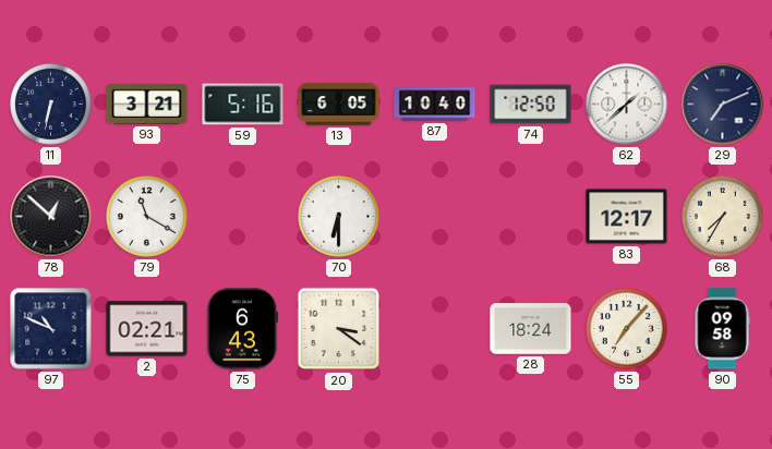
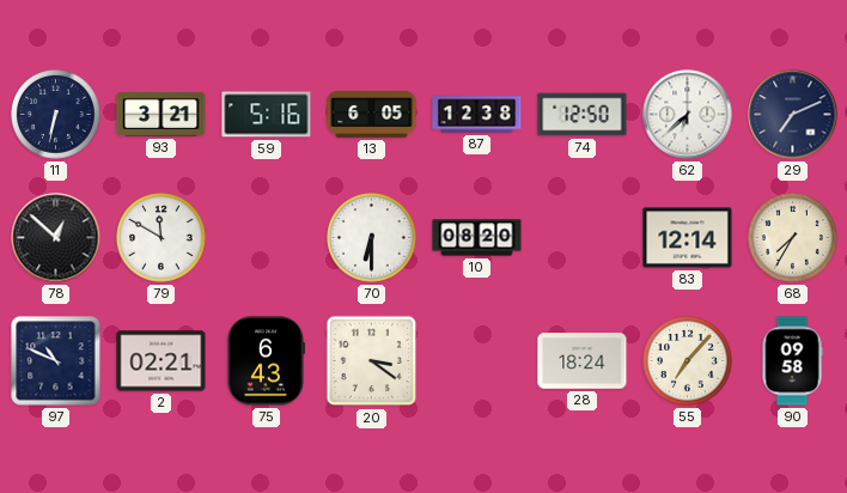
87: 10:40 -> 12:38
62: 1:38 -> 6:38
79: 11:20 -> 11:50
10: none -> 08:20
83: 12:17 -> 12:14
